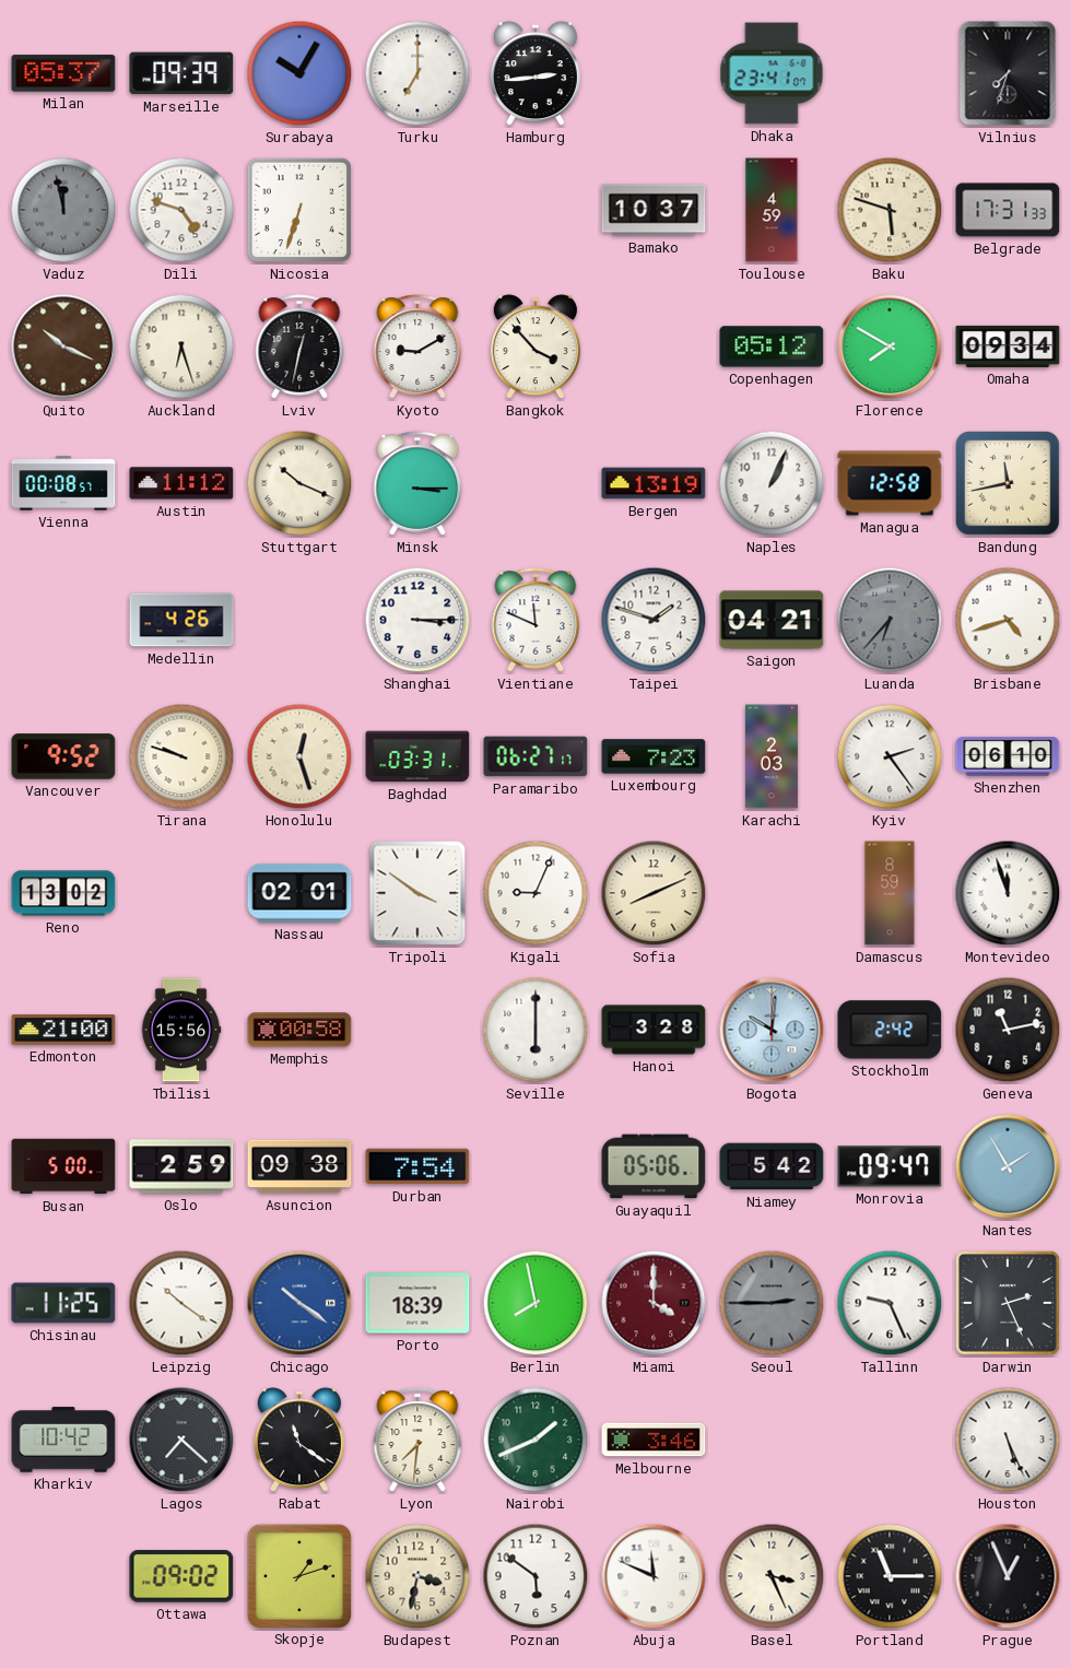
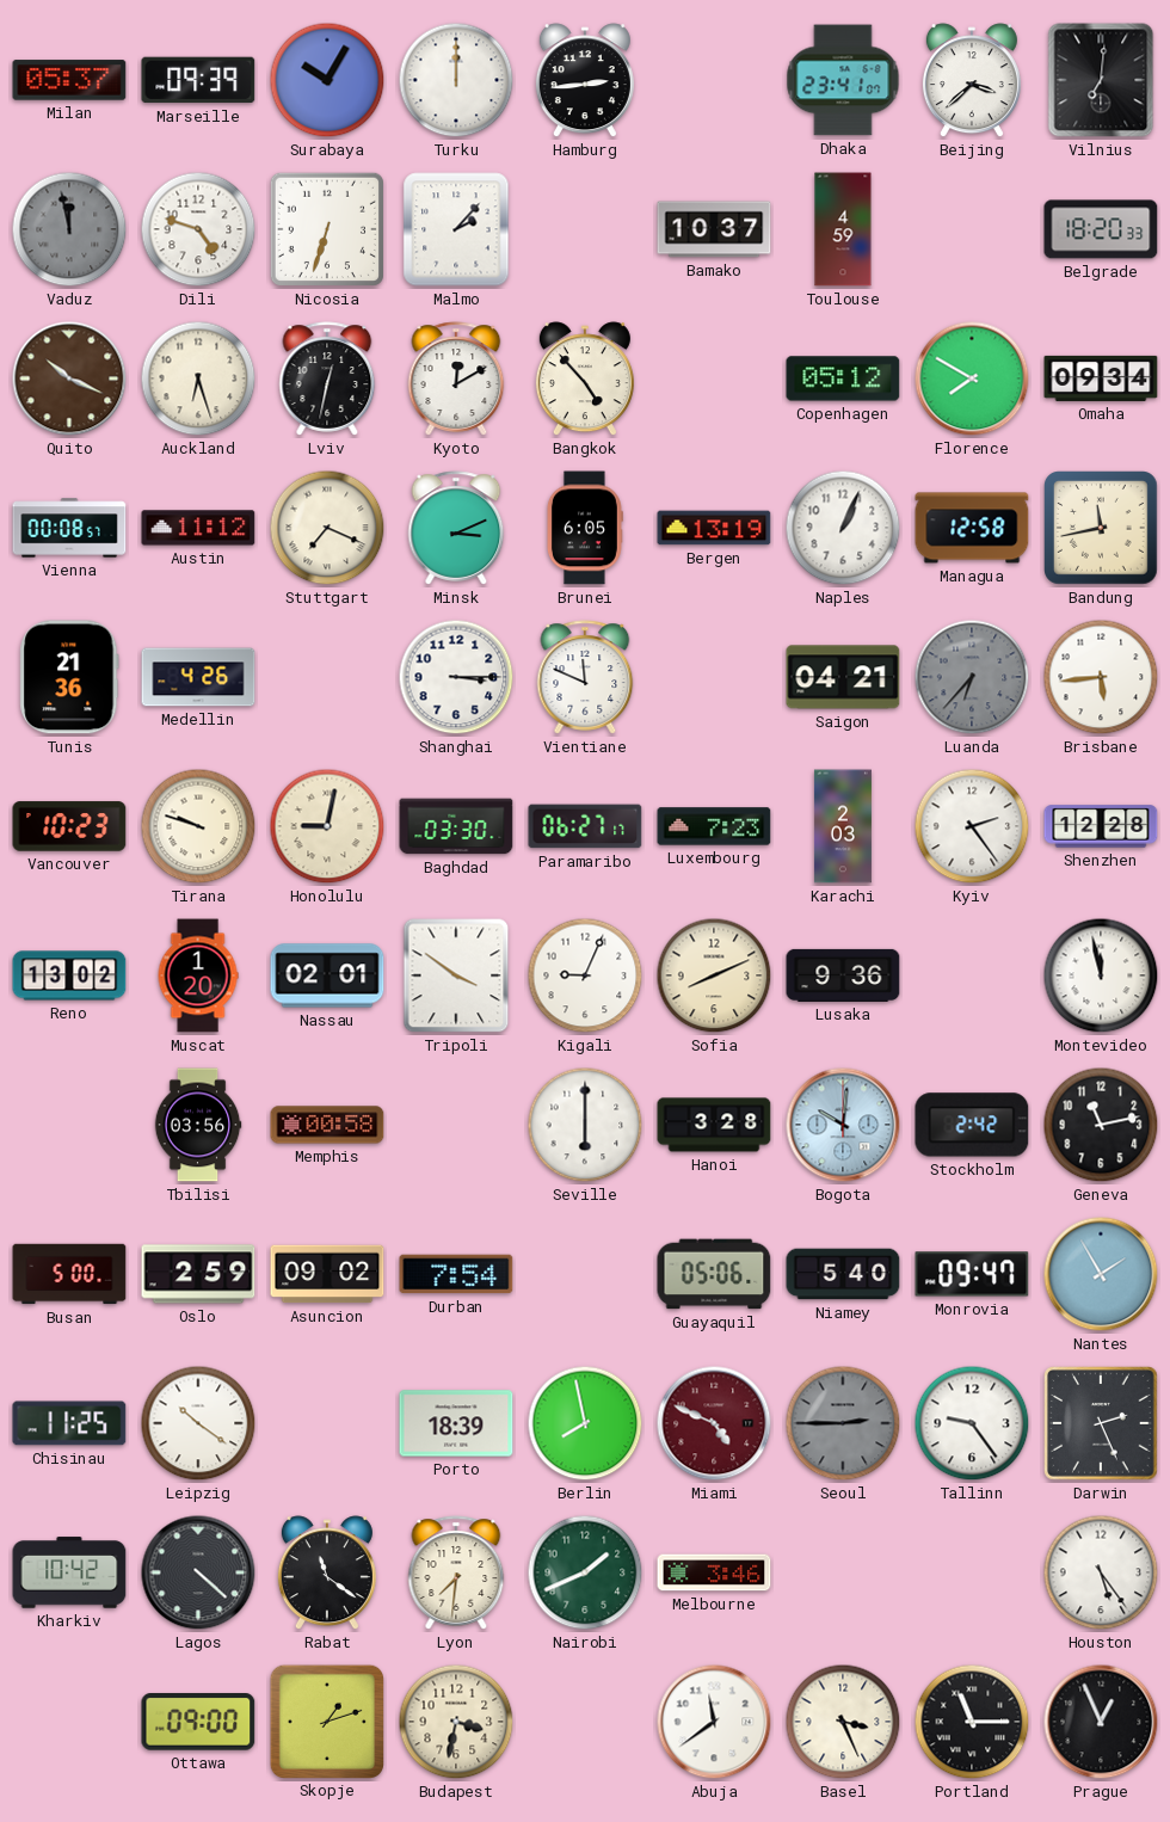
Turku: 7:00 -> 12:00
Beijing: none -> 3:38
Vilnius: 7:33 -> 7:01
Malmo: none -> 2:07
Baku: 5:48 -> none
Belgrade: 17:31 -> 18:20
Kyoto: 9:10 -> 12:10
Bangkok: 3:53 -> 4:53
Stuttgart: 10:19 -> 7:19
Minsk: 3:15 -> 3:11
Brunei: none -> 6:05
Tunis: none -> 21:36
Taipei: 1:48 -> none
Brisbane: 4:42 -> 5:44
Vancouver: 9:52 -> 10:23
Honolulu: 12:27 -> 9:02
Baghdad: 03:31 -> 03:30
Shenzhen: 06:10 -> 12:28
Muscat: none -> 1:20
Lusaka: none -> 9:36
Damascus: 8:59 -> none
Montevideo: 11:57 -> 11:58
Edmonton: 21:00 -> none
Tbilisi: 15:56 -> 03:56
Asuncion: 09:38 -> 09:02
Niamey: 5:42 -> 5:40
Chicago: 10:21 -> none
Miami: 4:00 -> 4:49
Tallinn: 9:26 -> 9:24
Lagos: 7:22 -> 4:22
Houston: 5:26 -> 5:24
Ottawa: 09:02 -> 09:00
Poznan: 5:51 -> none
Abuja: 11:49 -> 11:39
